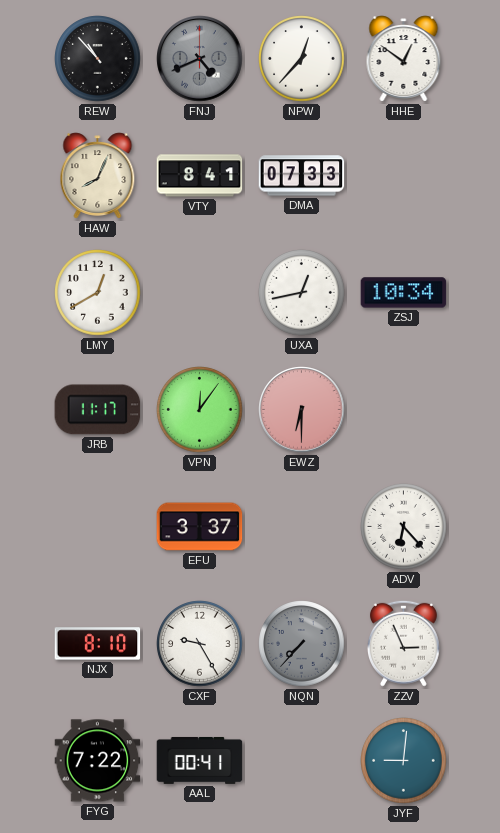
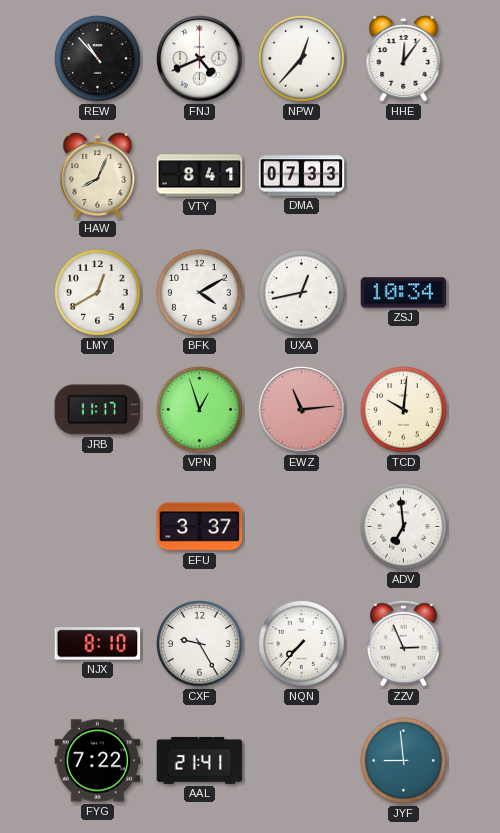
FNJ dial: grey -> white
HHE: 12:51 -> 12:06
BFK: none -> 4:10
VPN: 12:06 -> 12:57
EWZ: 6:30 -> 11:14
TCD: none -> 10:01
ADV: 6:23 -> 6:59
NQN dial: grey -> white
AAL: 00:41 -> 21:41
JYF: 9:01 -> 8:59
